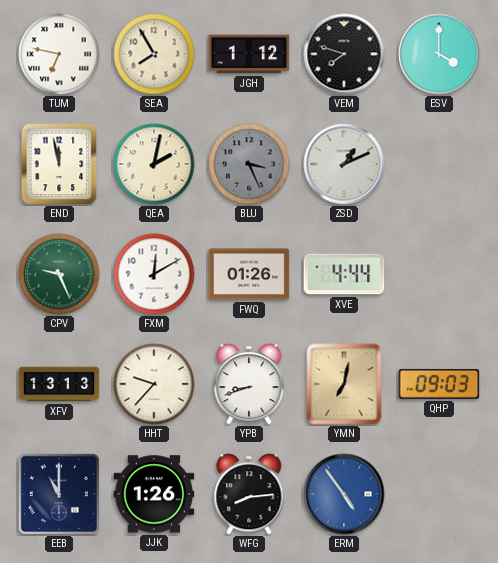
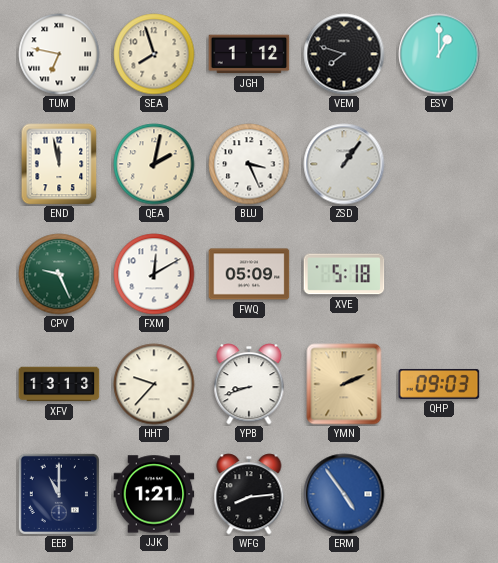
SEA: 7:55 -> 7:57
ESV: 4:00 -> 1:00
BLU dial: grey -> white
ZSD: 1:11 -> 1:06
FWQ: 01:26 -> 05:09
XVE: 4:44 -> 5:18
YMN: 7:02 -> 2:11
JJK: 1:26 -> 1:21
